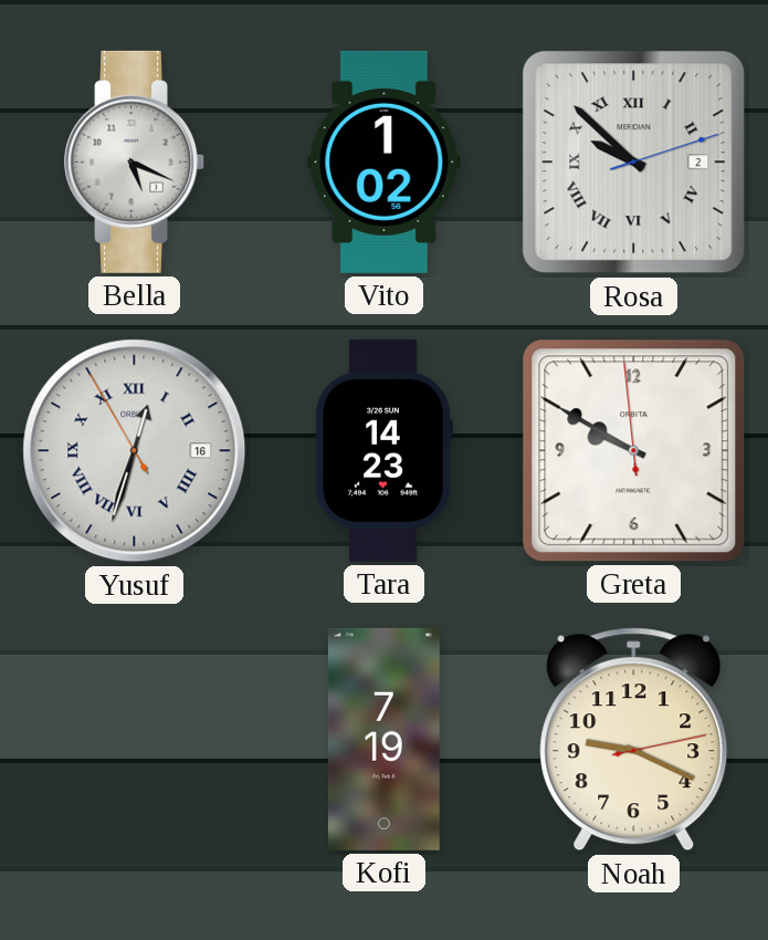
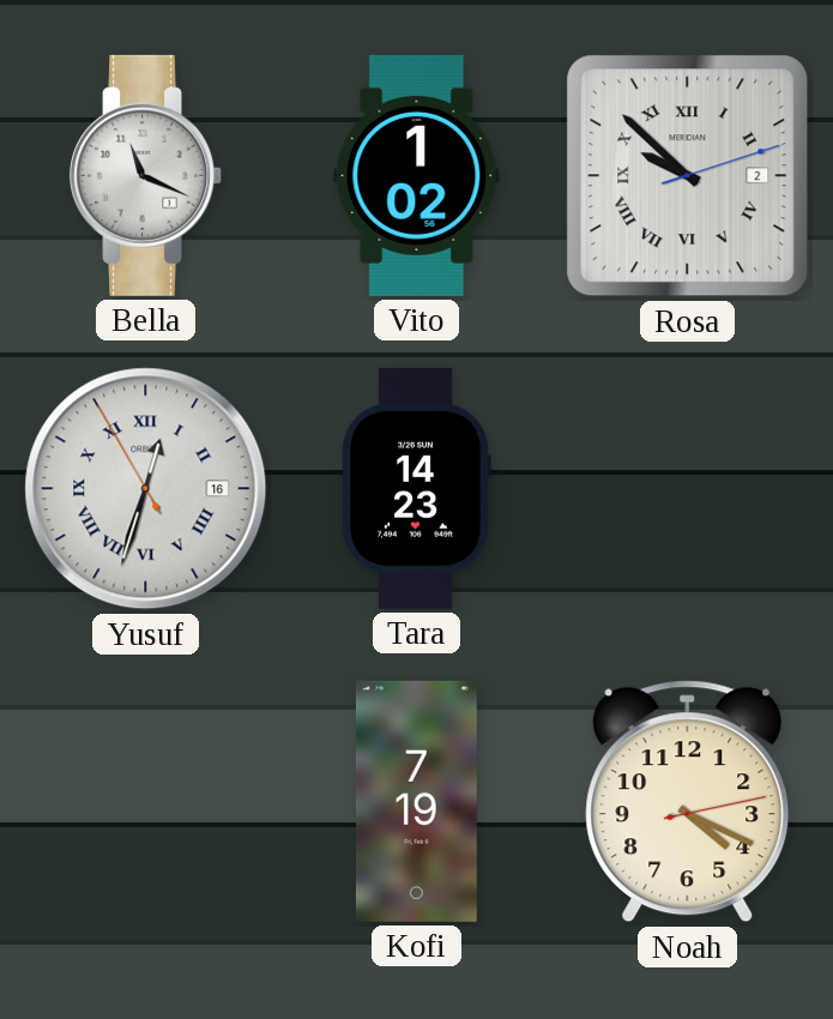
Bella: 5:19 -> 11:19
Greta: 9:49 -> none
Noah: 9:19 -> 4:19
